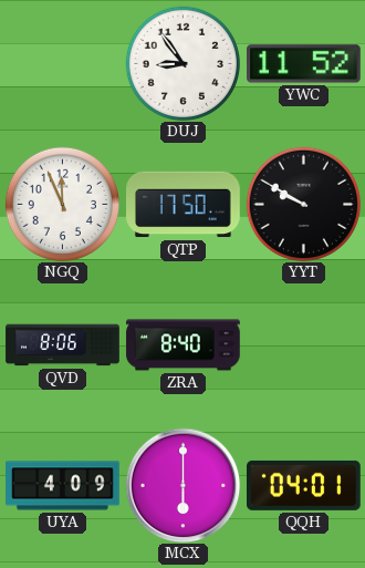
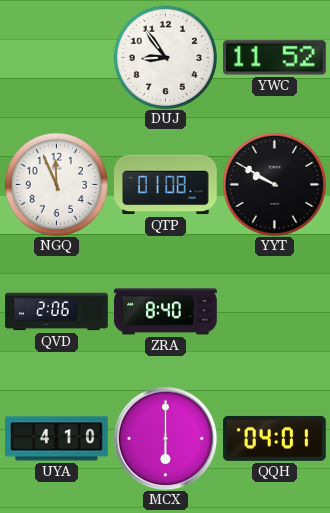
QTP: 17:50 -> 01:08
QVD: 8:06 -> 2:06
UYA: 4:09 -> 4:10
